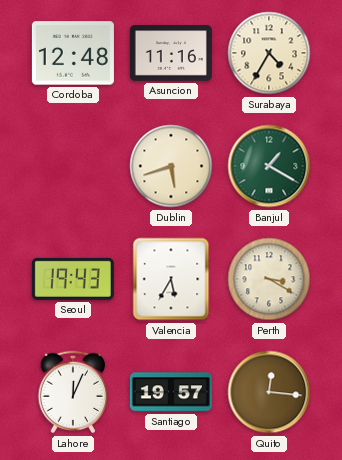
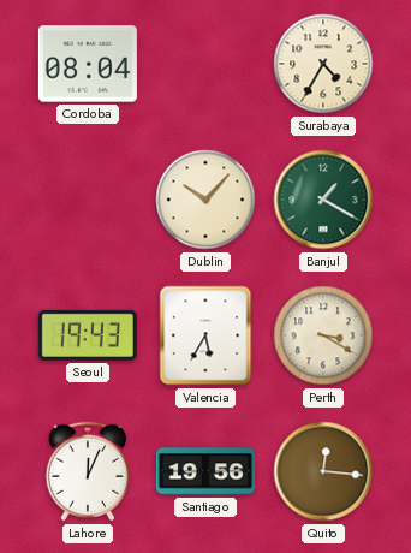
Cordoba: 12:48 -> 08:04
Asuncion: 11:16 -> none
Dublin: 5:42 -> 10:07
Santiago: 19:57 -> 19:56
